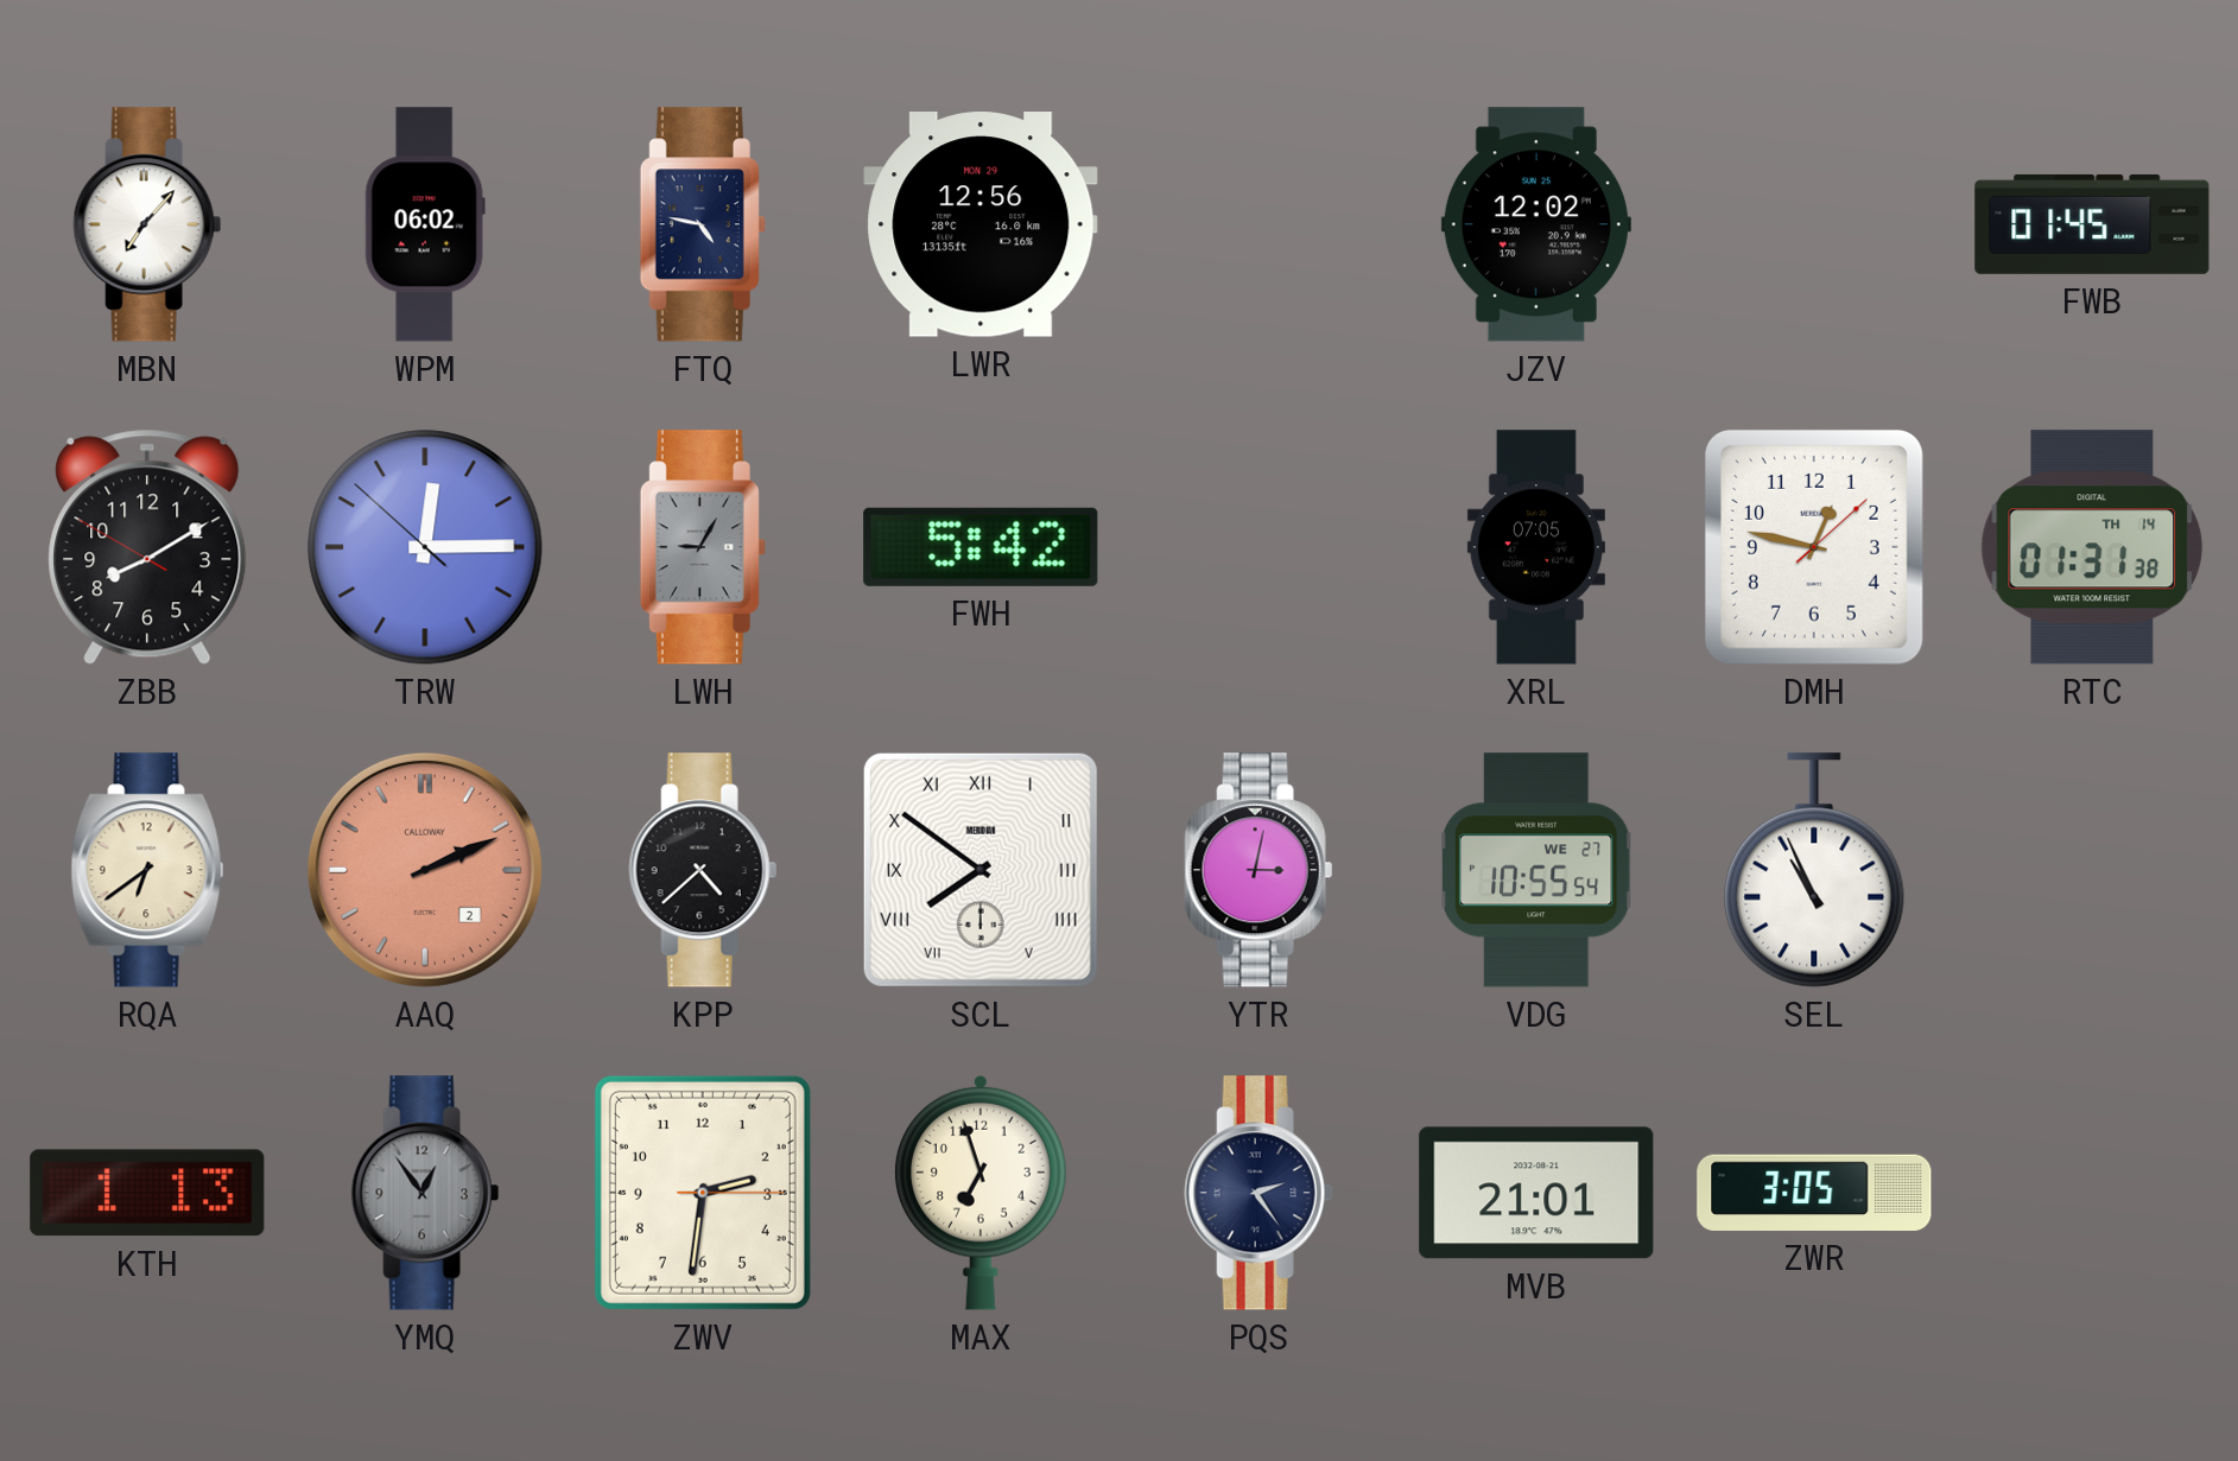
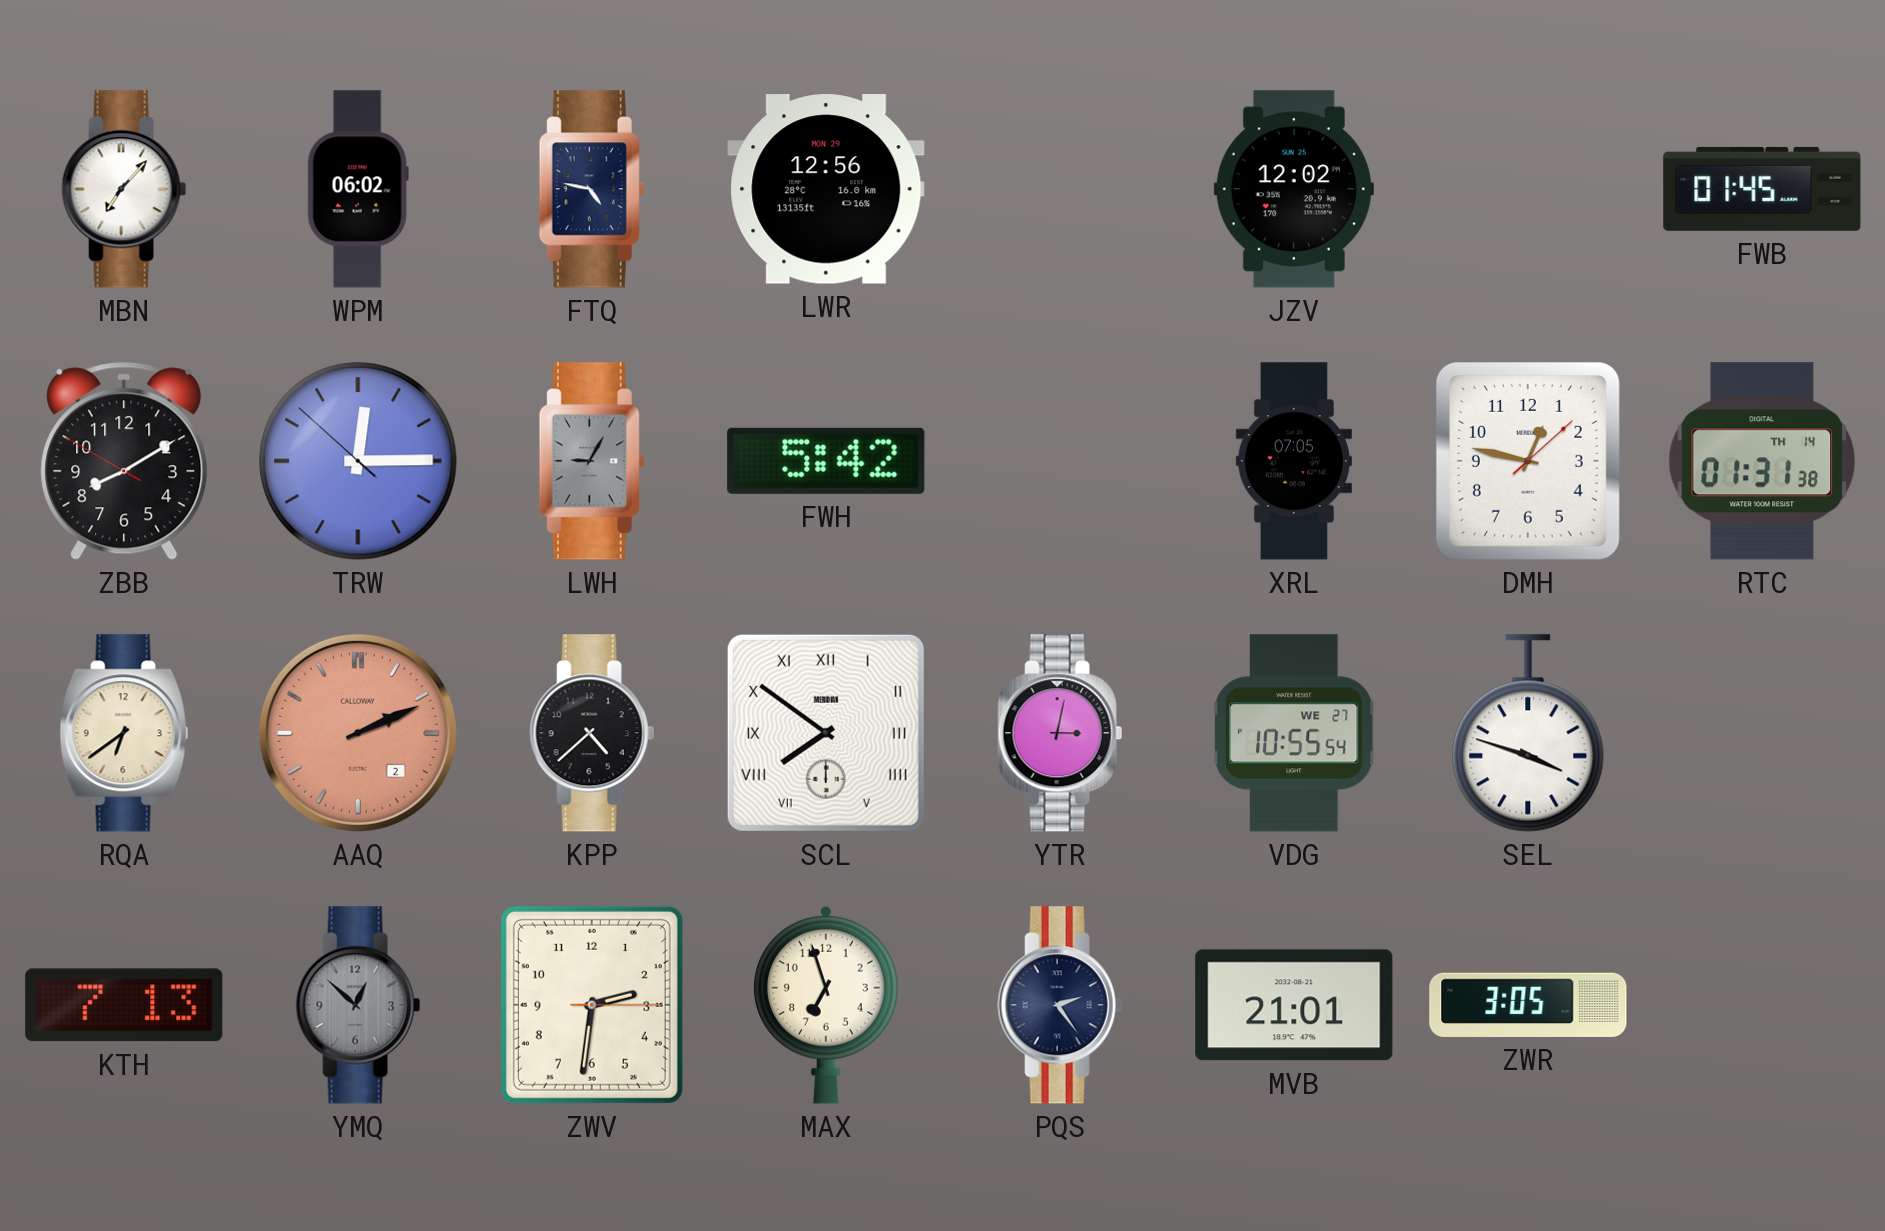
SEL: 10:56 -> 3:48
KTH: 1:13 -> 7:13
YMQ: 12:54 -> 12:52
